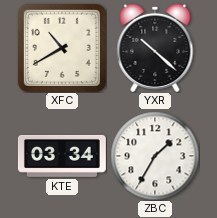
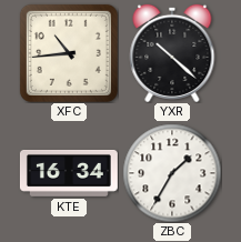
XFC: 10:40 -> 10:44
KTE: 03:34 -> 16:34
